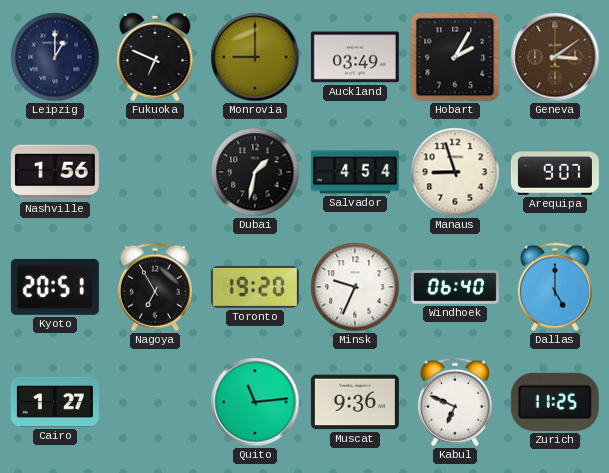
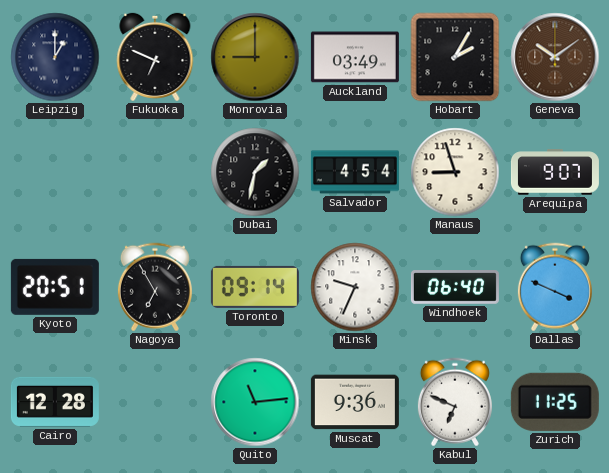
Geneva: 3:09 -> 10:09
Nashville: 1:56 -> none
Toronto: 19:20 -> 09:14
Dallas: 5:00 -> 3:49
Cairo: 1:27 -> 12:28
